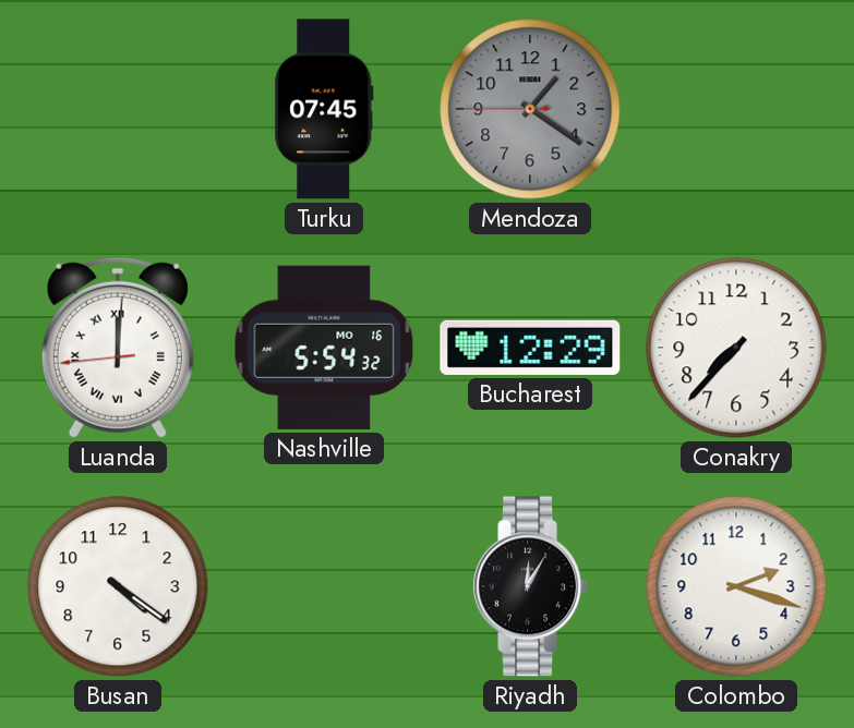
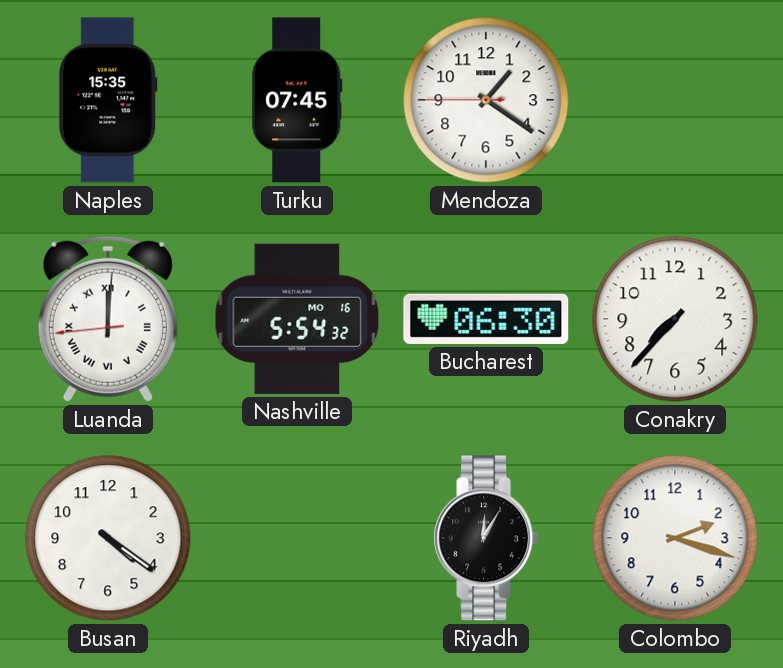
Naples: none -> 15:35
Mendoza dial: grey -> white
Bucharest: 12:29 -> 06:30
